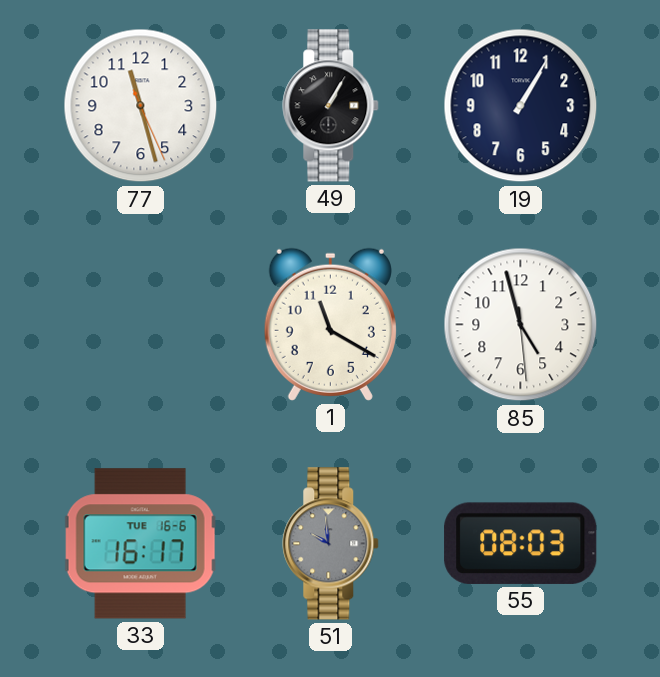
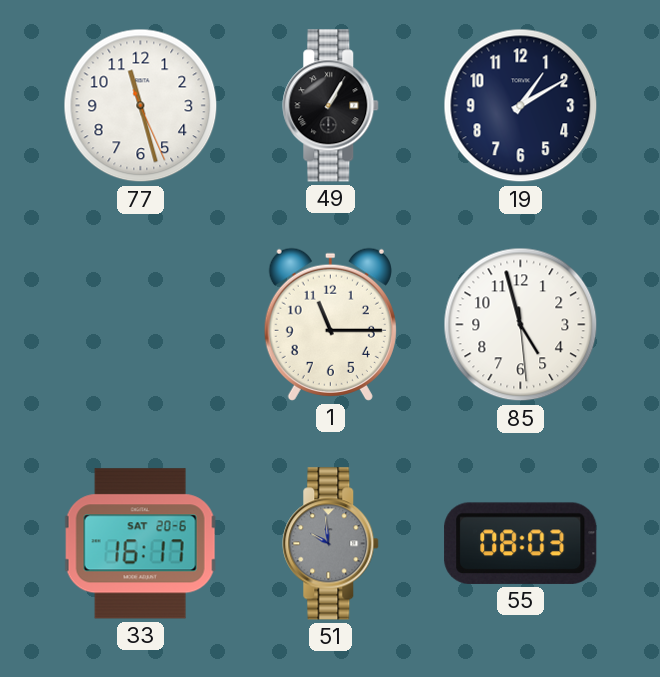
19: 1:05 -> 1:10
1: 11:20 -> 11:15
33 date: TUE 16-6 -> SAT 20-6
